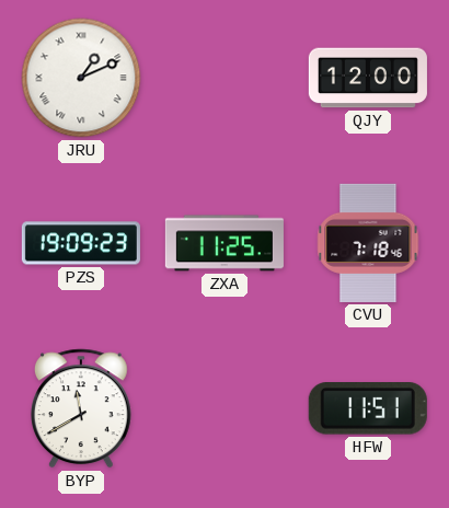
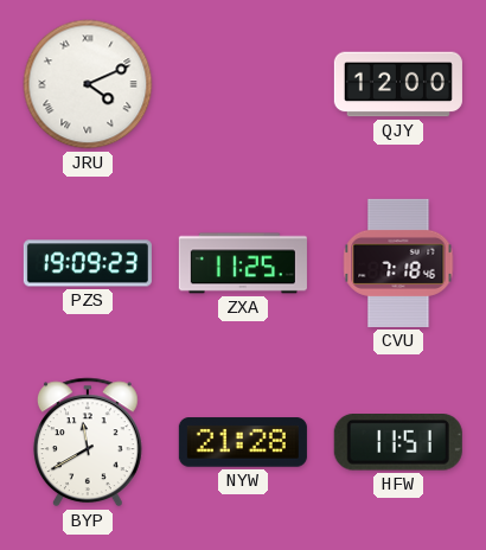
JRU: 1:11 -> 4:11
NYW: none -> 21:28
